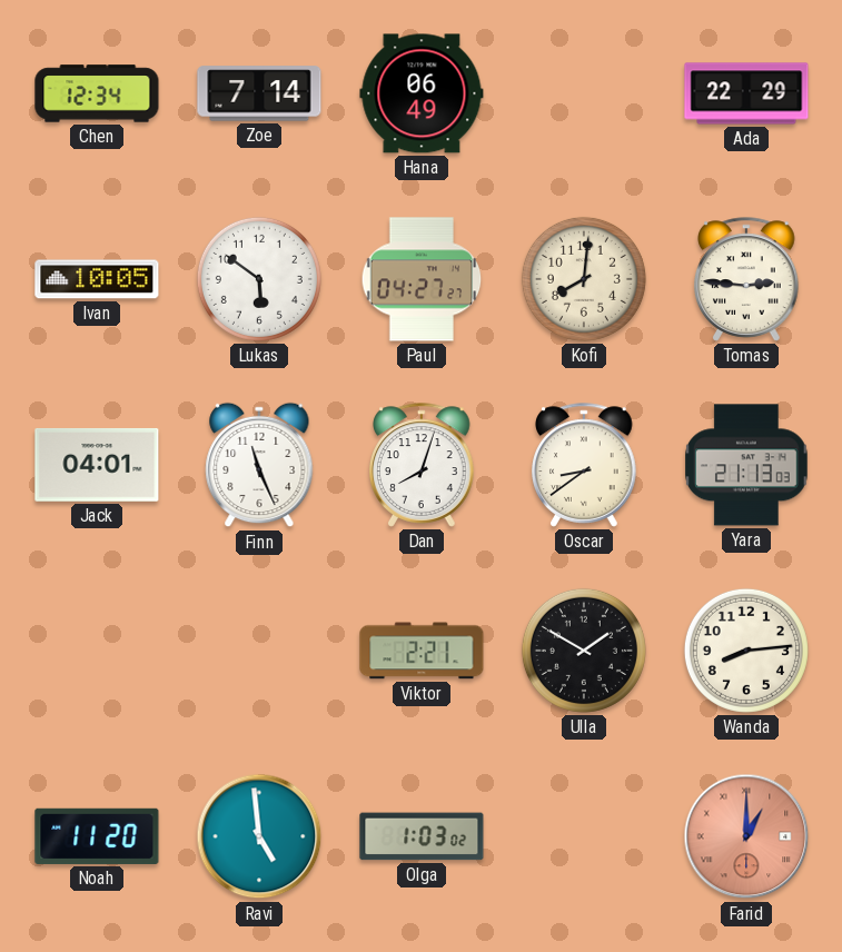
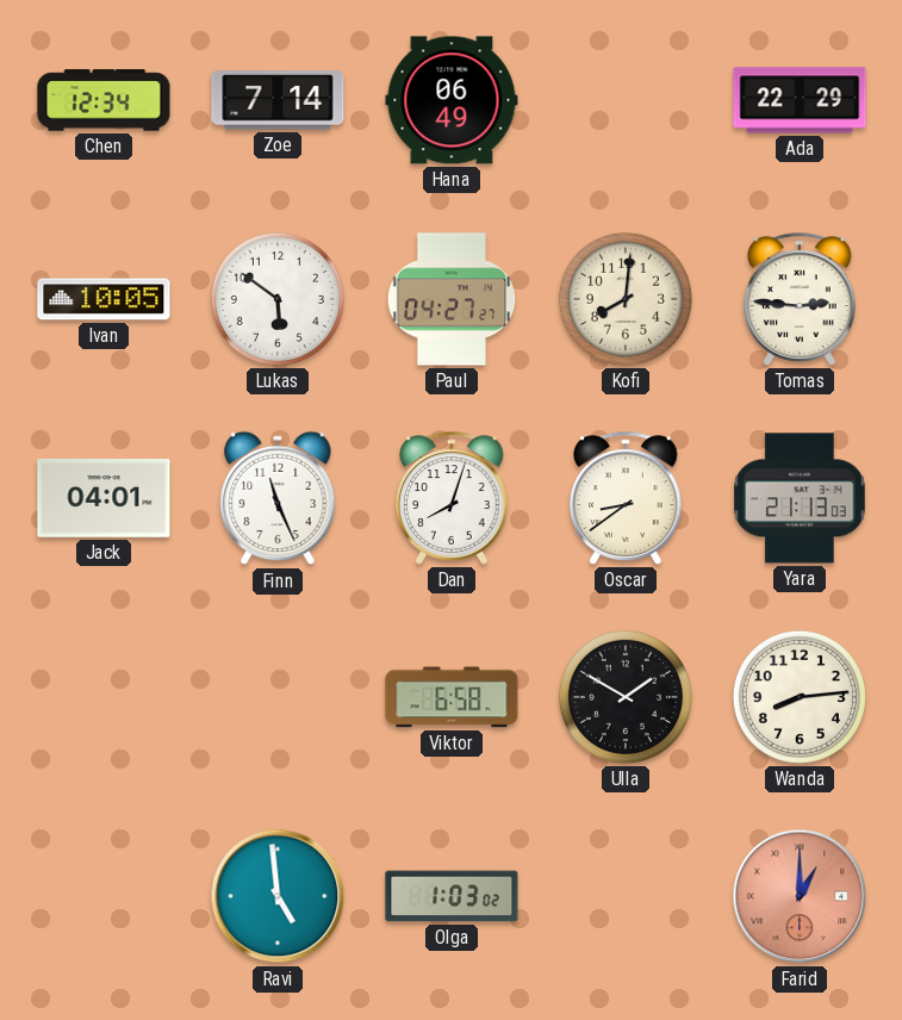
Viktor: 2:21 -> 6:58
Noah: 11:20 -> none
